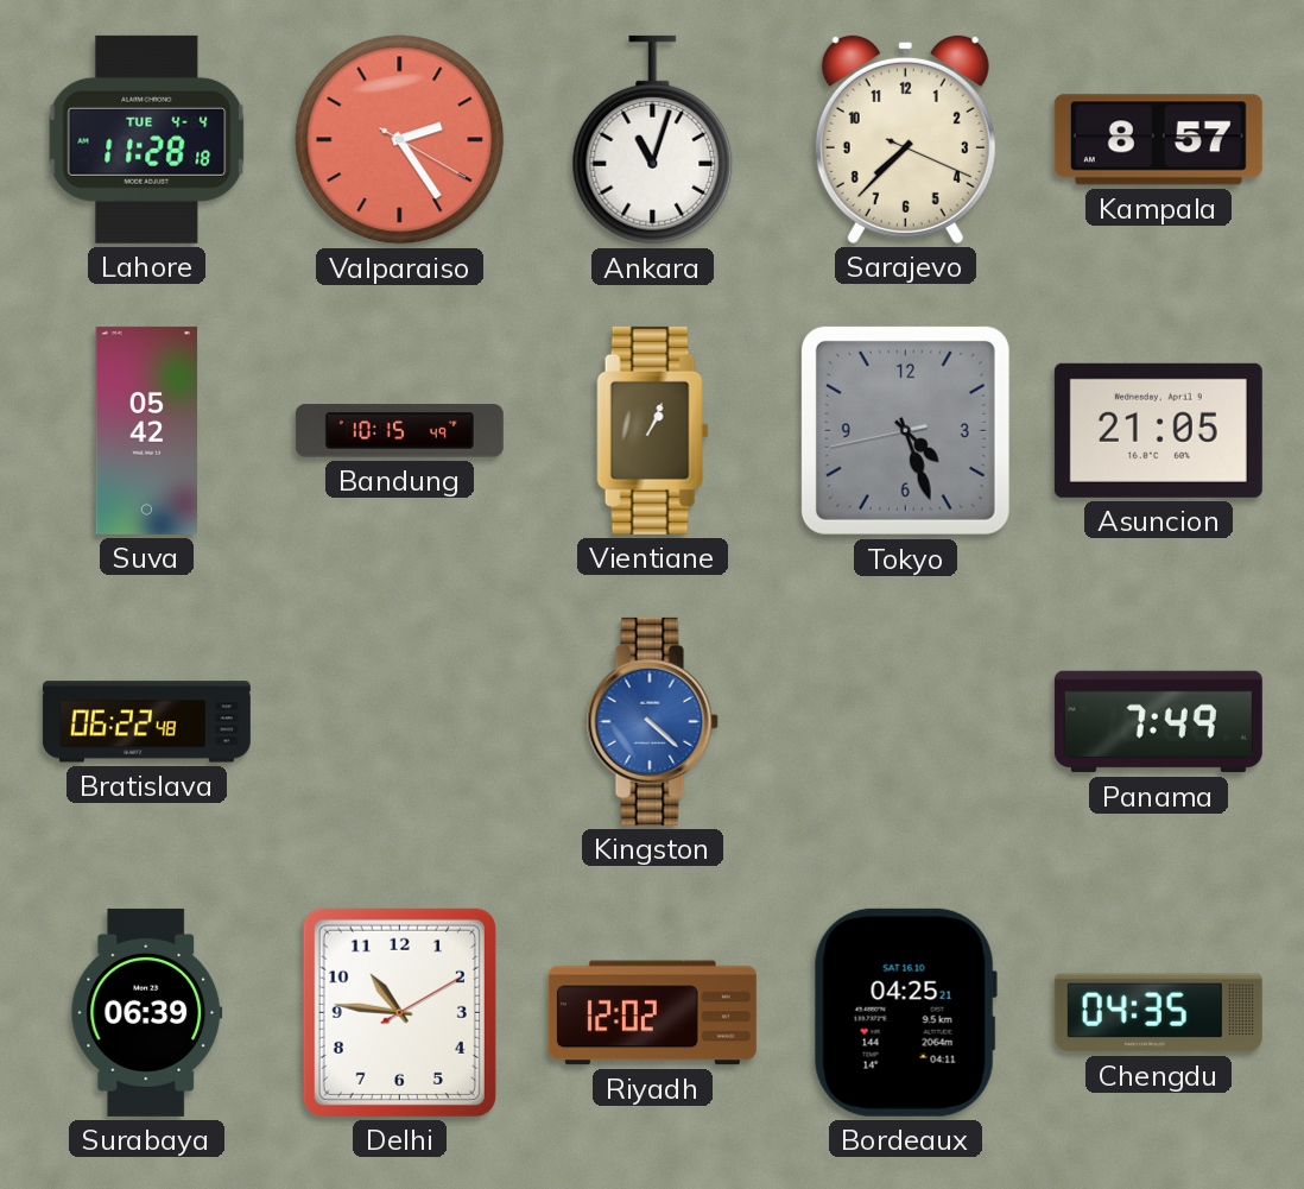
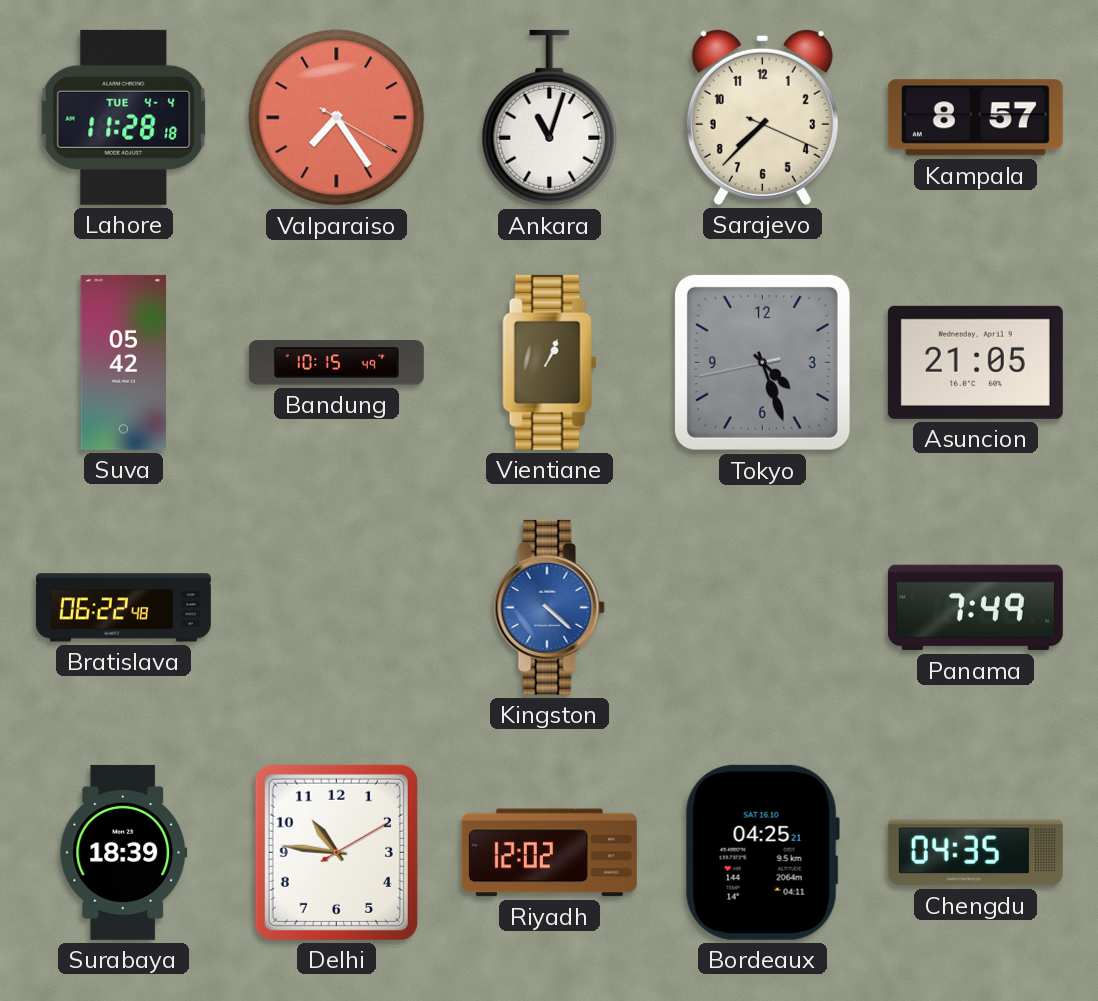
Valparaiso: 2:24 -> 7:24
Surabaya: 06:39 -> 18:39
